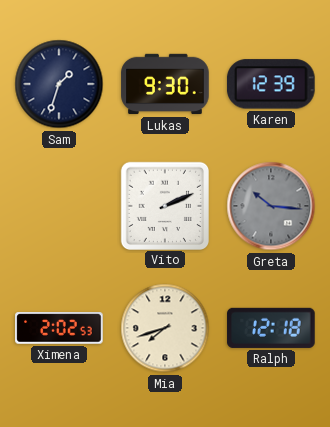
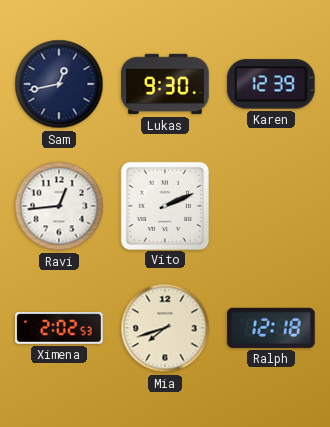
Sam: 1:33 -> 12:43
Ravi: none -> 12:44
Greta: 10:16 -> none
